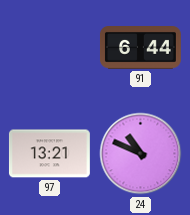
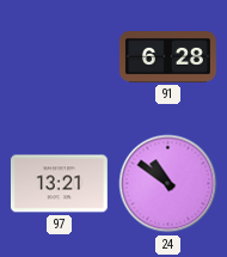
91: 6:44 -> 6:28
24: 10:49 -> 10:51
